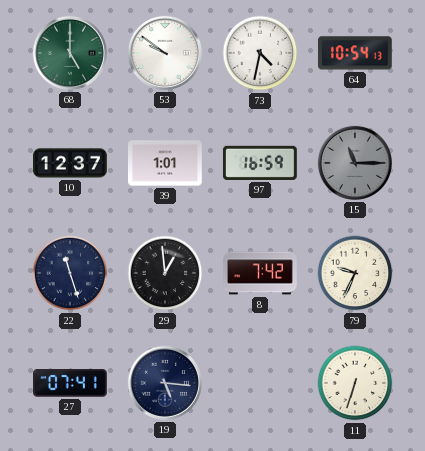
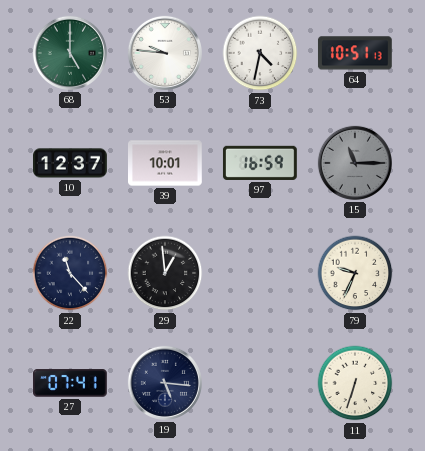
53: 9:51 -> 9:46
64: 10:54 -> 10:51
39: 1:01 -> 10:01
22: 11:27 -> 11:23
8: 7:42 -> none
